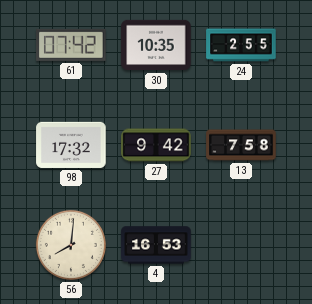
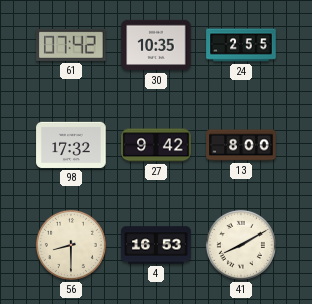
13: 7:58 -> 8:00
56: 8:01 -> 8:30
41: none -> 8:10
